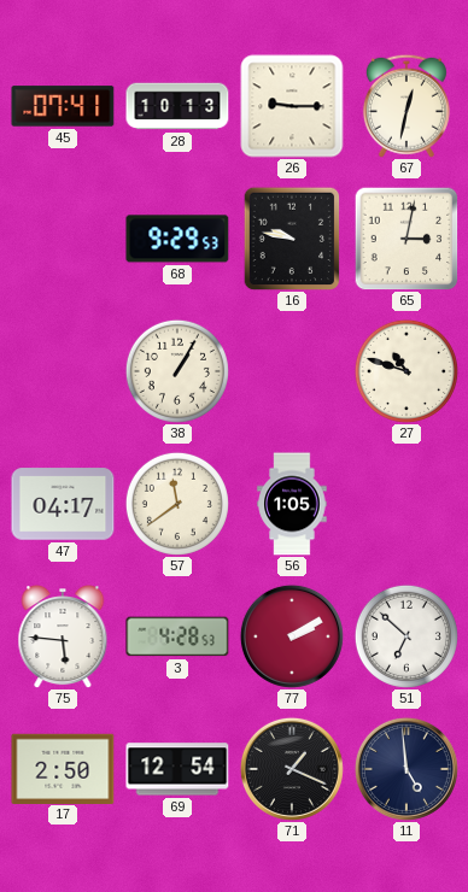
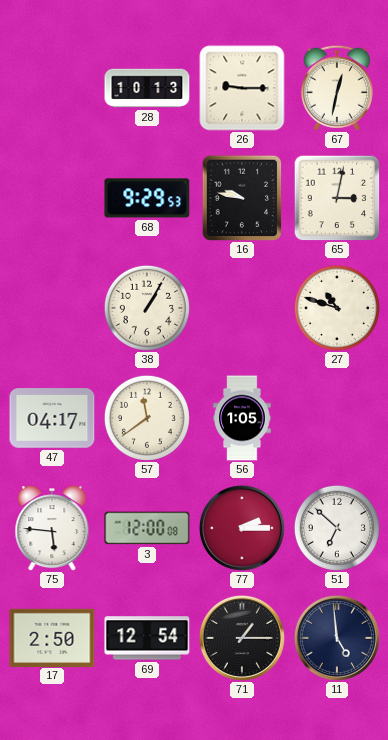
45: 07:41 -> none
3: 4:28 -> 12:00
77: 2:10 -> 2:15
71: 1:19 -> 1:15
